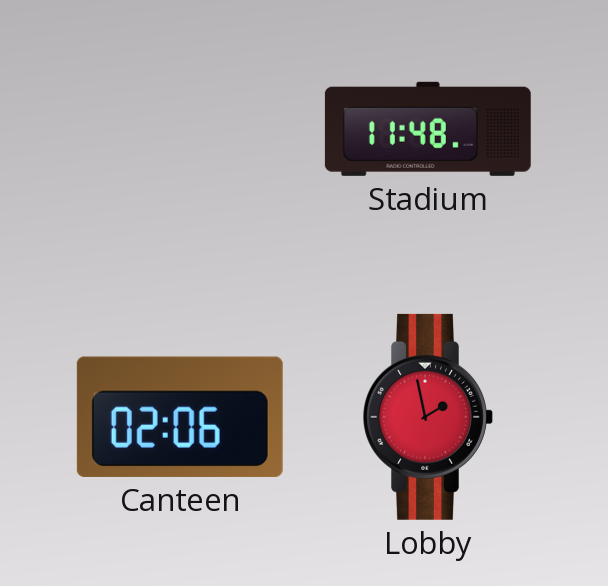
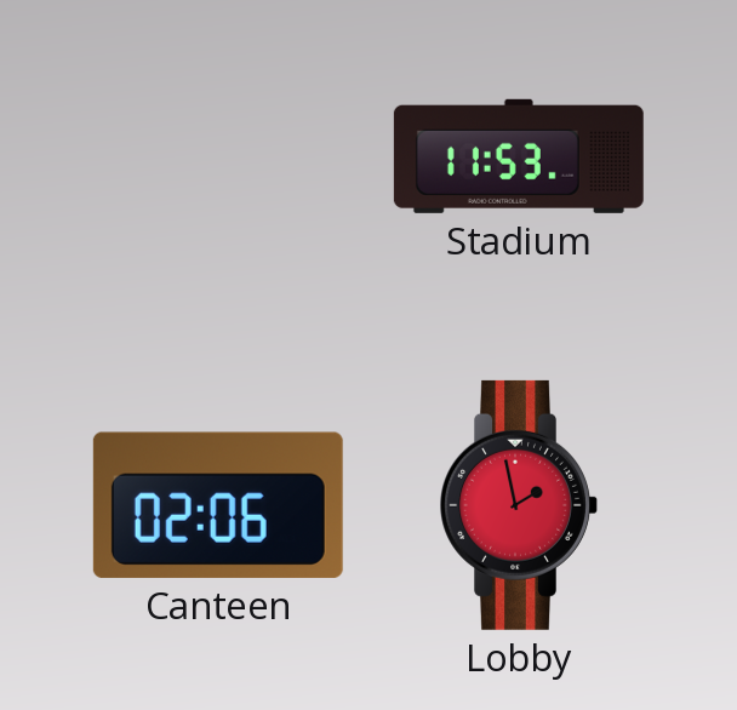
Stadium: 11:48 -> 11:53
